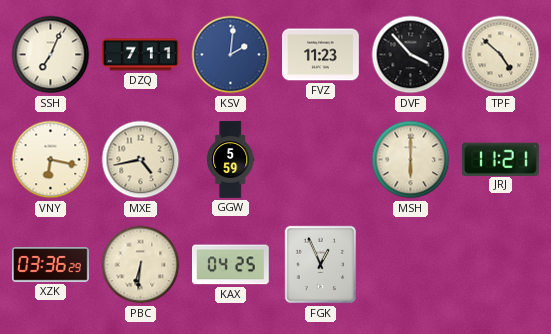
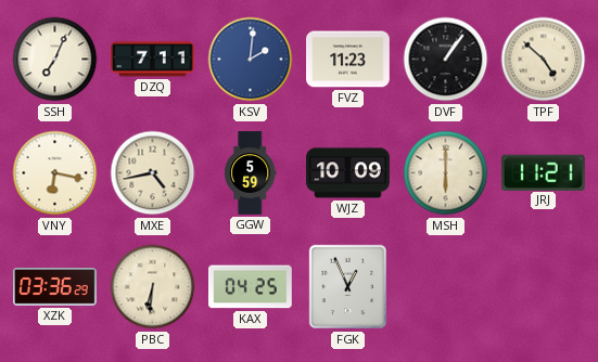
DVF: 3:53 -> 1:06
WJZ: none -> 10:09
